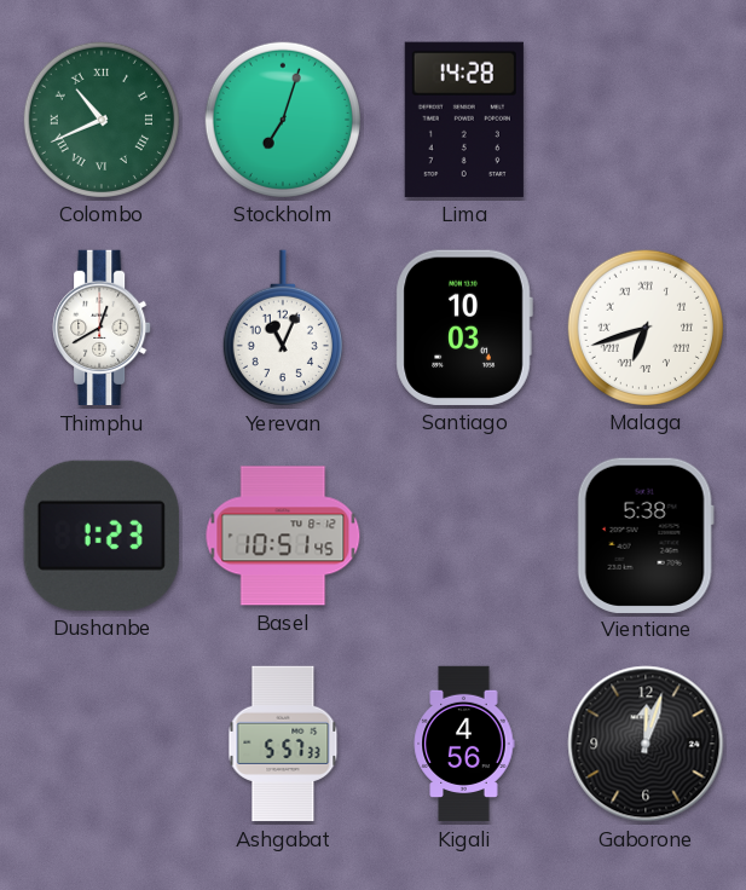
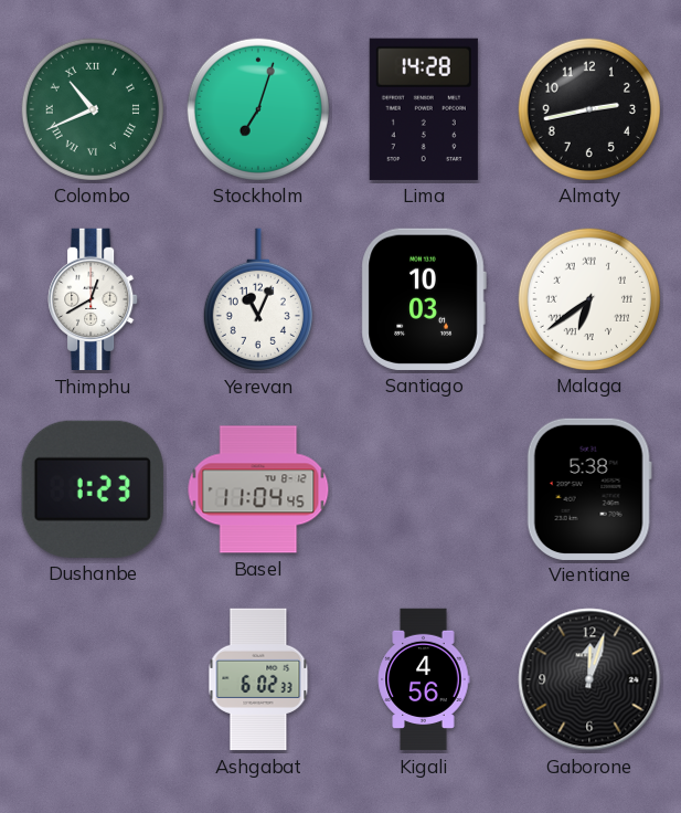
Almaty: none -> 2:43
Malaga: 6:42 -> 6:39
Basel: 10:51 -> 11:04
Ashgabat: 5:57 -> 6:02
